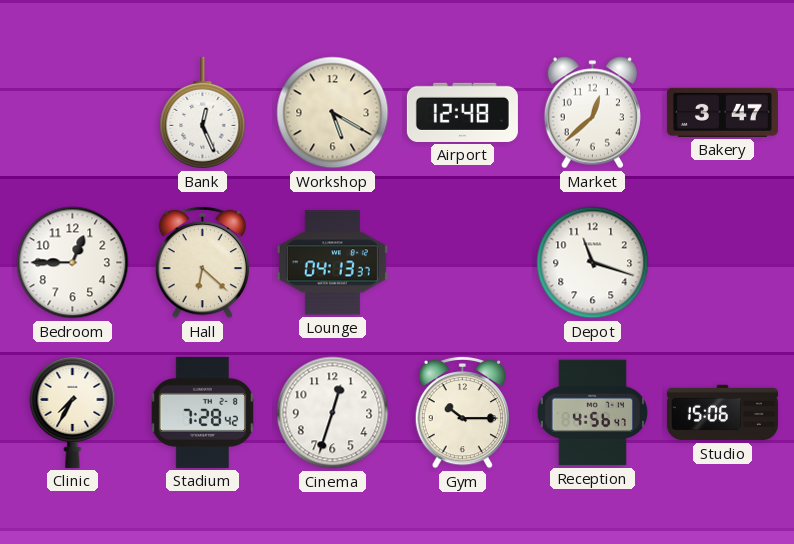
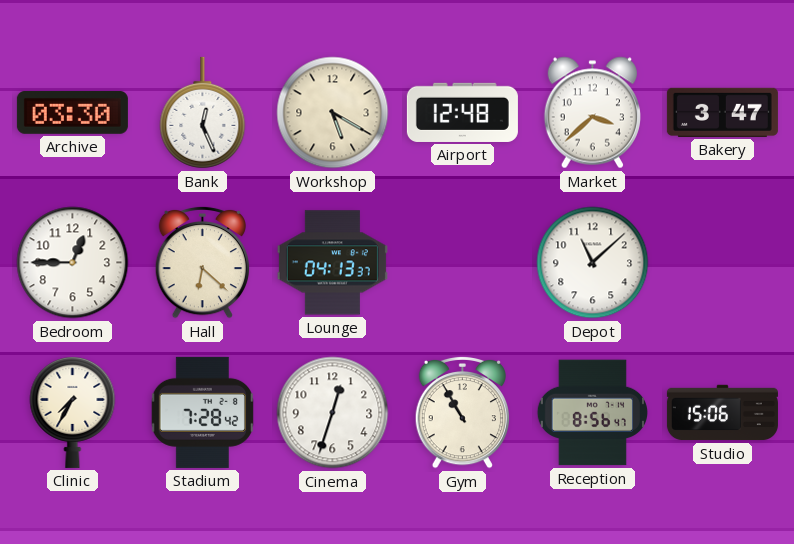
Archive: none -> 03:30
Market: 12:38 -> 3:38
Depot: 11:18 -> 11:08
Gym: 10:15 -> 10:55
Reception: 4:56 -> 8:56
